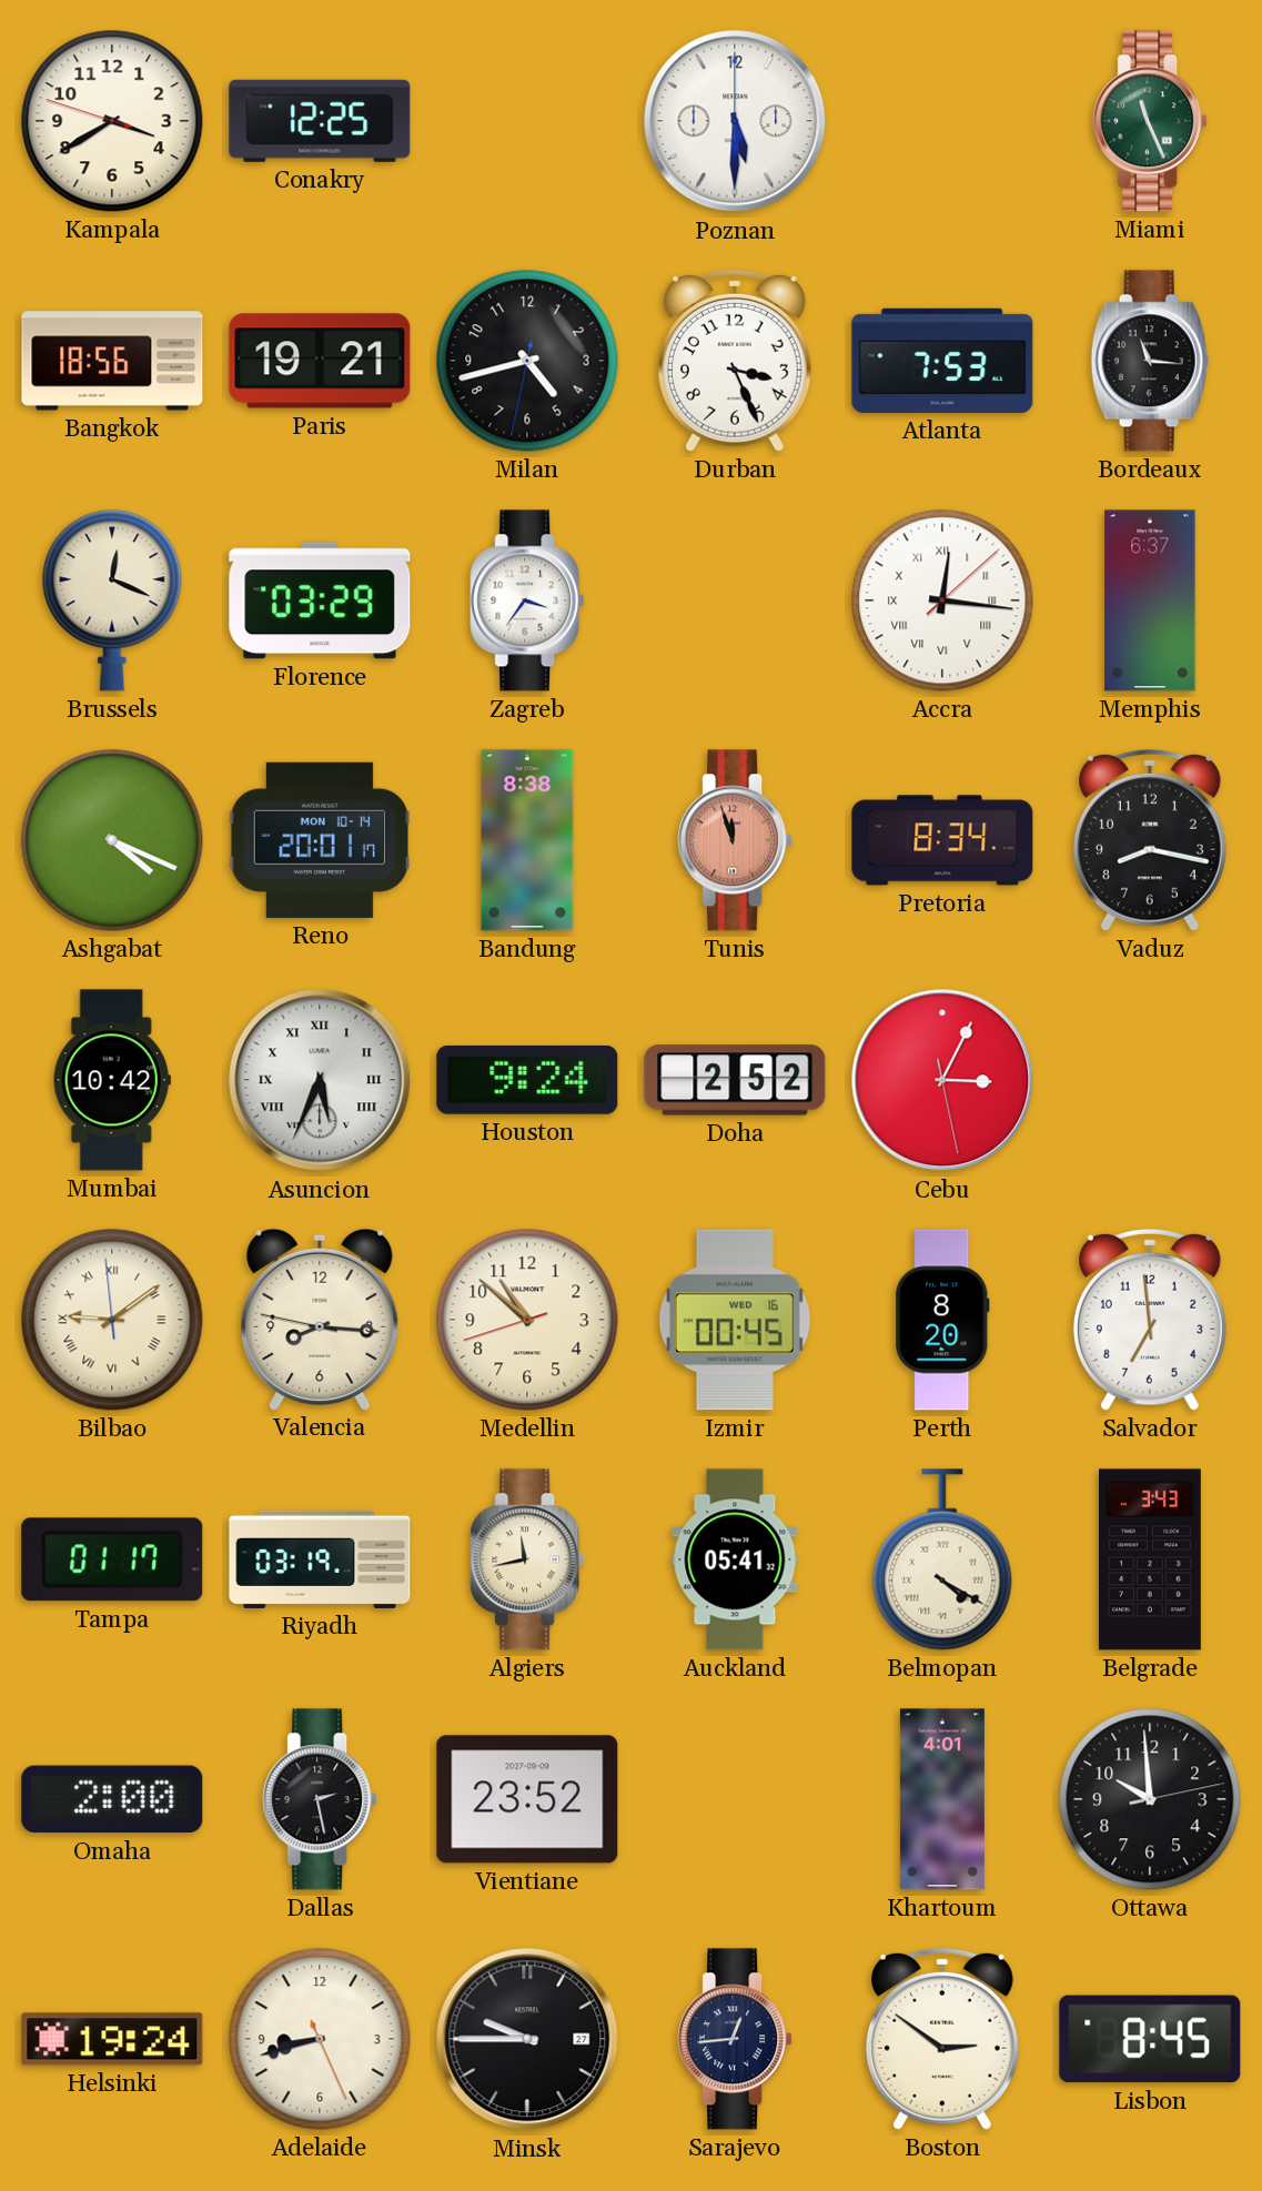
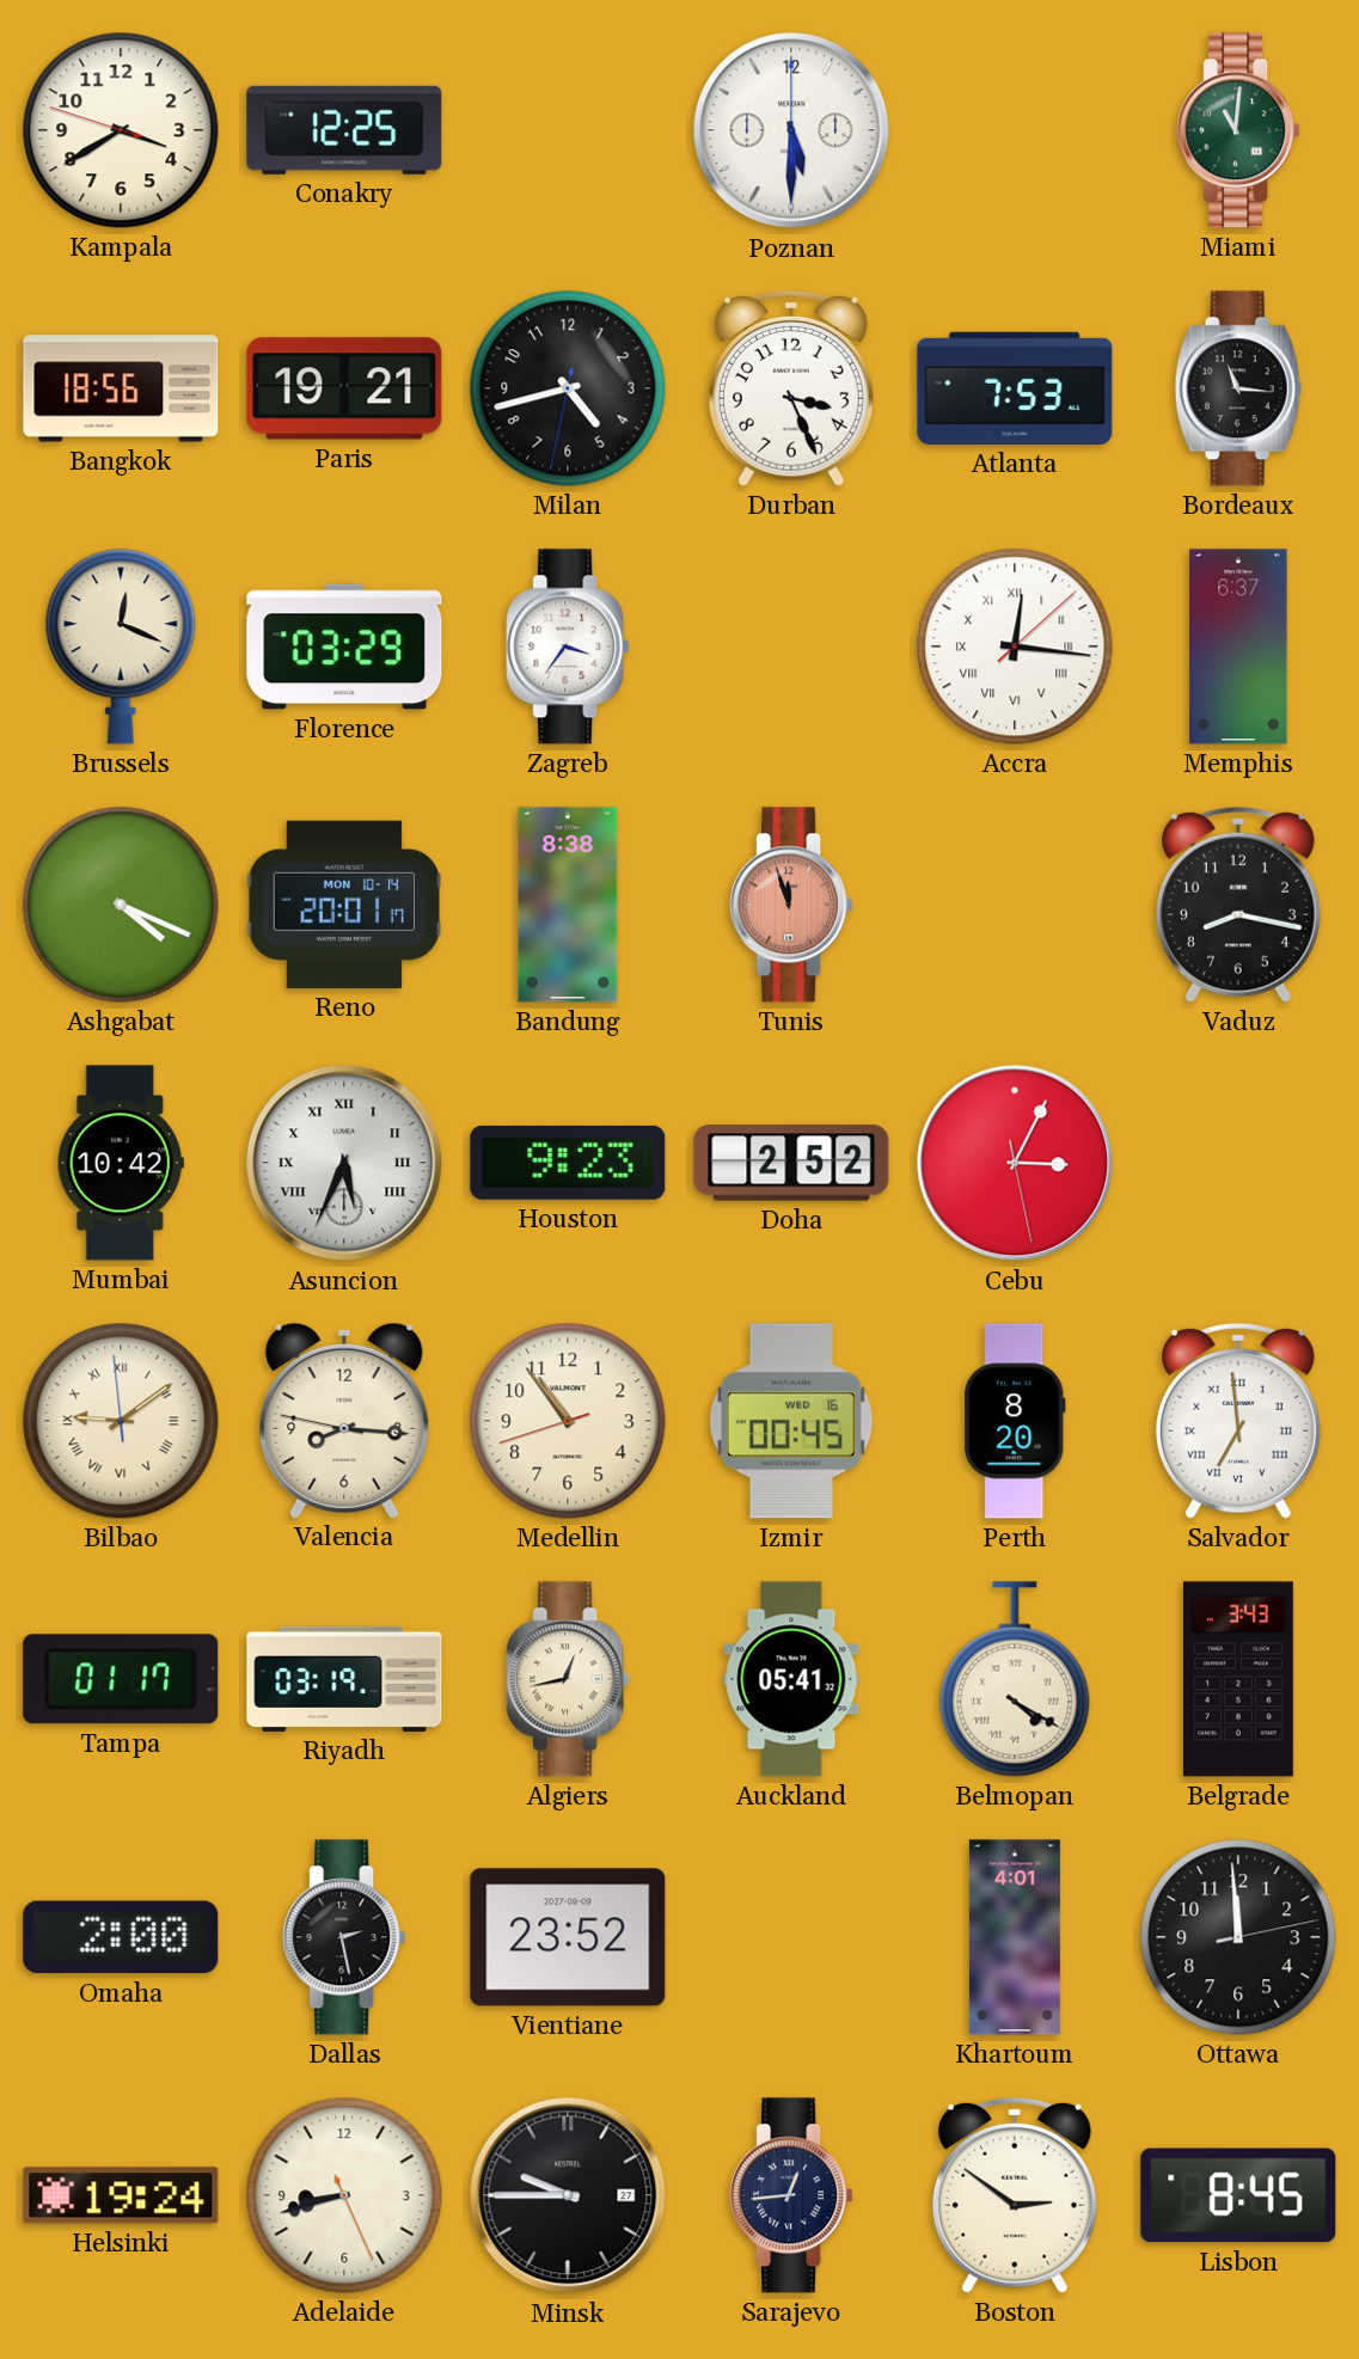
Miami: 11:26 -> 11:01
Pretoria: 8:34 -> none
Houston: 9:24 -> 9:23
Medellin: 10:51 -> 10:53
Salvador numerals: Arabic -> Roman
Algiers: 11:43 -> 12:43
Ottawa: 9:59 -> 11:59
